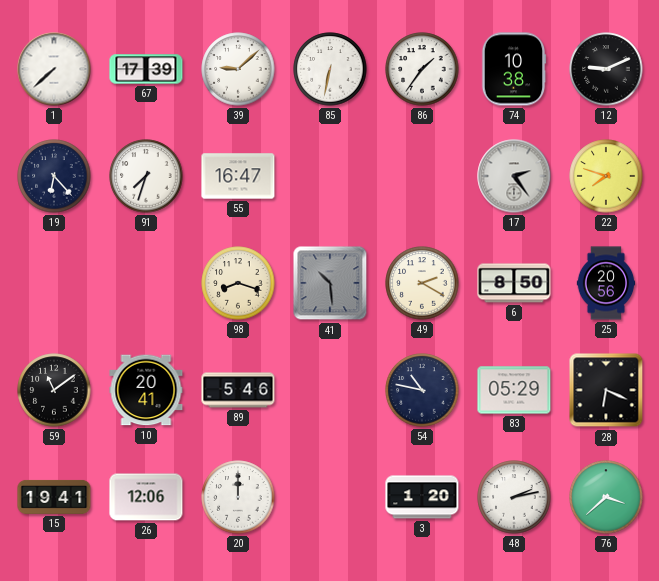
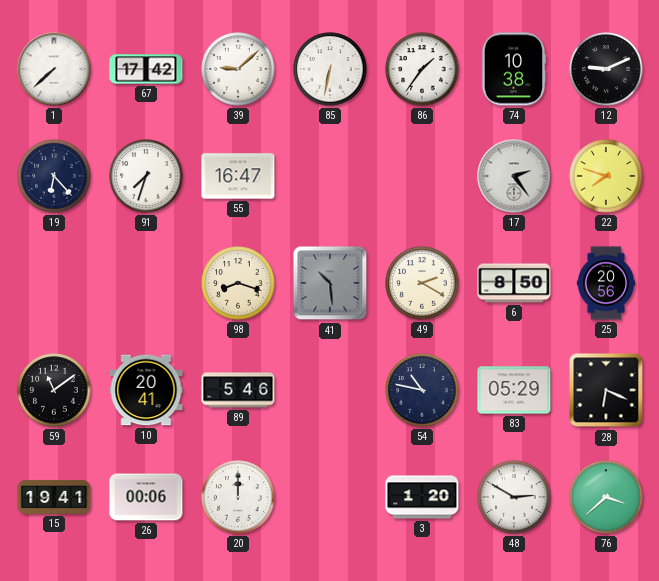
67: 17:39 -> 17:42
26: 12:06 -> 00:06
48: 2:13 -> 2:50
